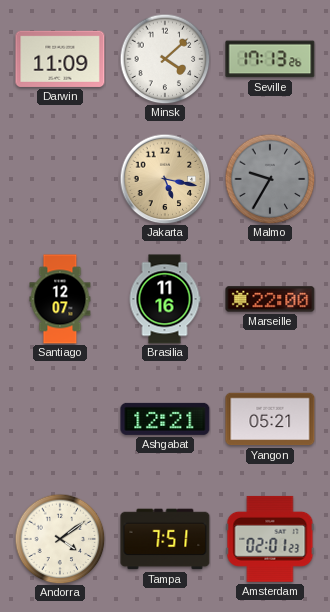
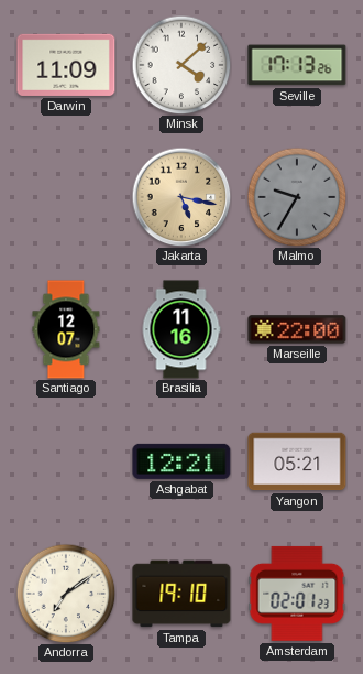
Andorra: 4:09 -> 7:09
Tampa: 7:51 -> 19:10
